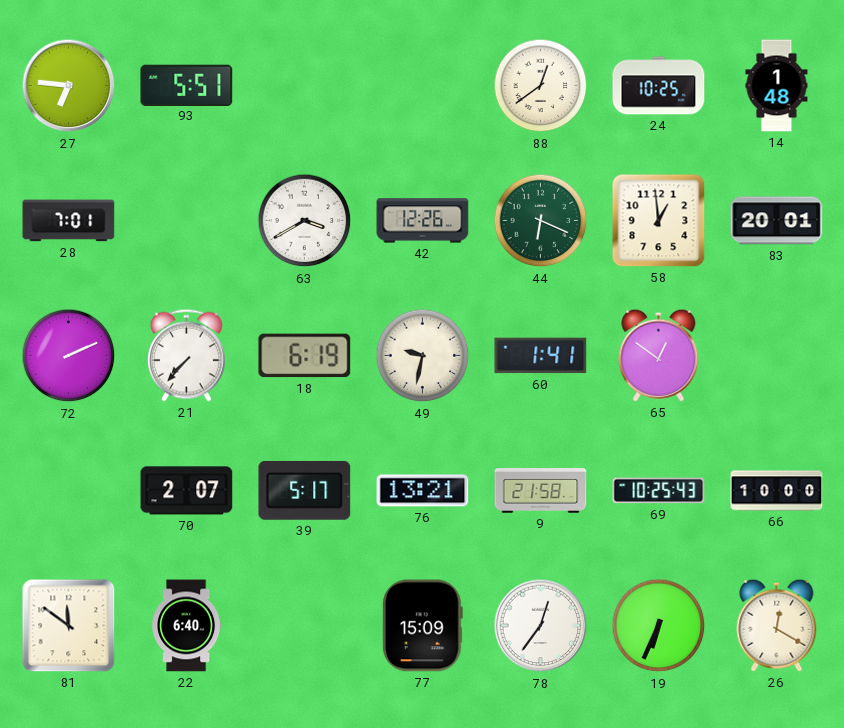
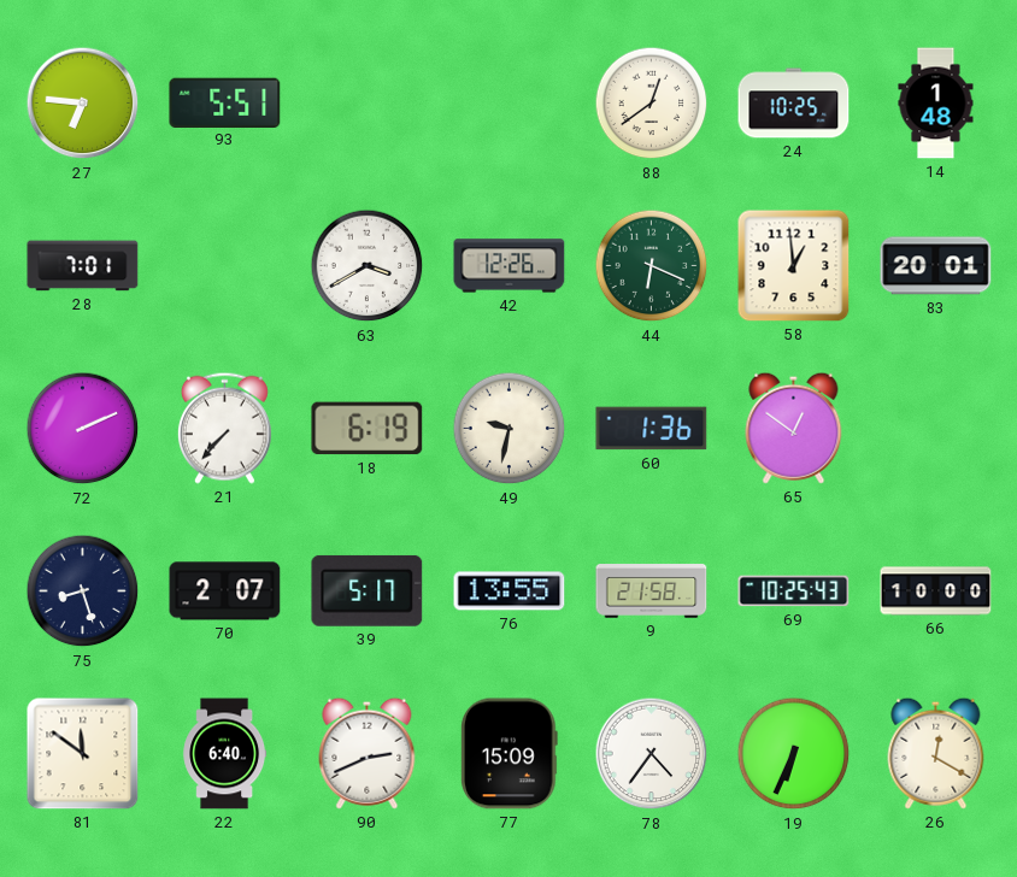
60: 1:41 -> 1:36
75: none -> 8:27
76: 13:21 -> 13:55
90: none -> 2:41
78: 12:36 -> 4:36
